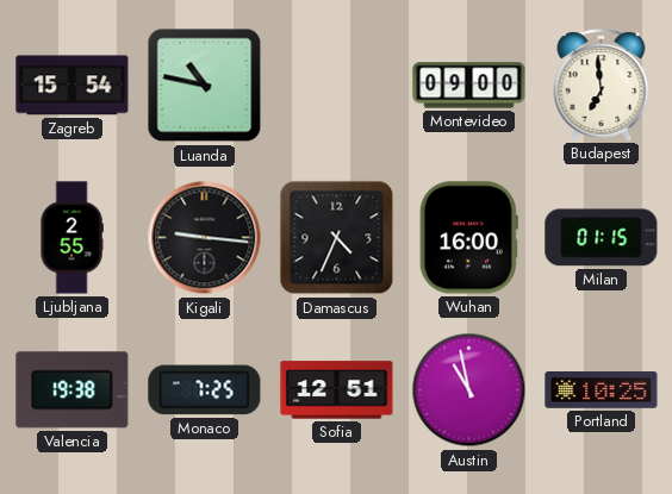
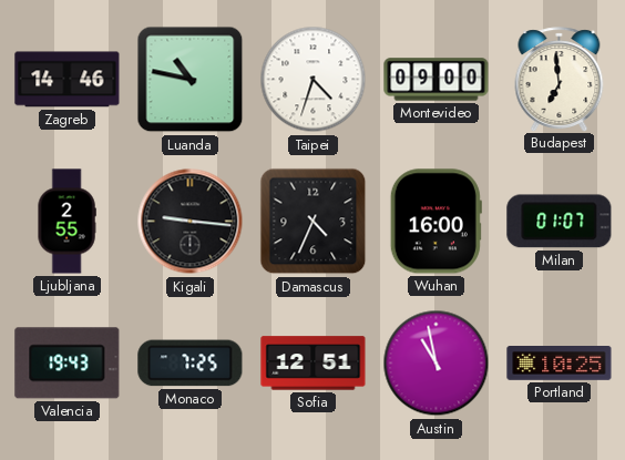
Zagreb: 15:54 -> 14:46
Taipei: none -> 4:33
Milan: 01:15 -> 01:07
Valencia: 19:38 -> 19:43
